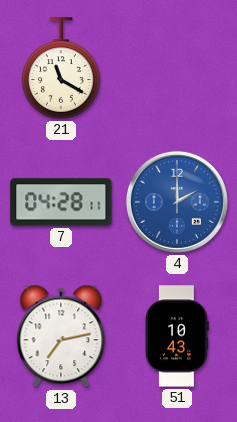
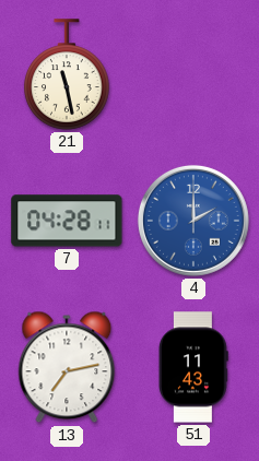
21: 11:20 -> 11:28
51: 10:43 -> 11:43
